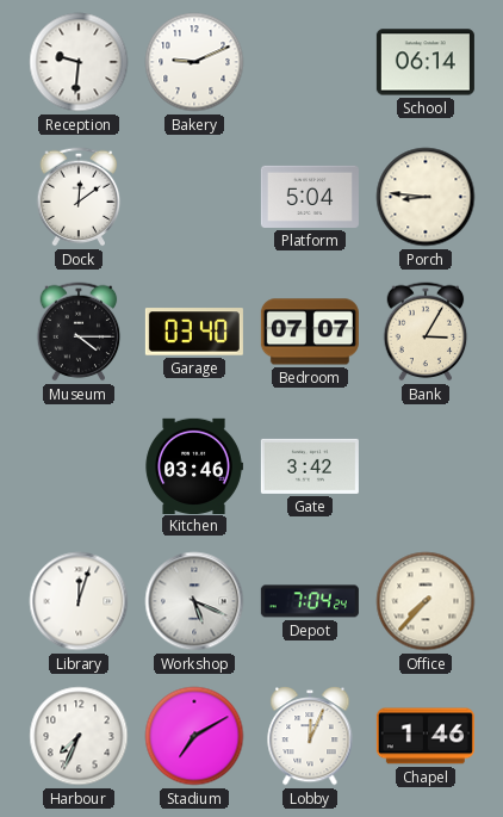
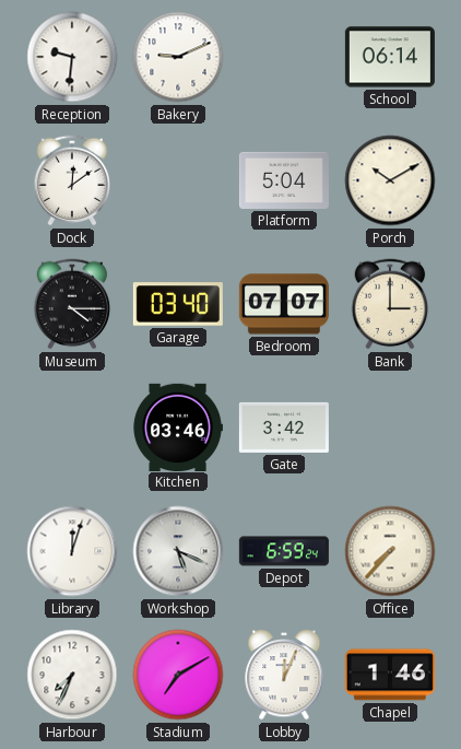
Porch: 8:46 -> 10:10
Bank: 3:05 -> 3:00
Depot: 7:04 -> 6:59
